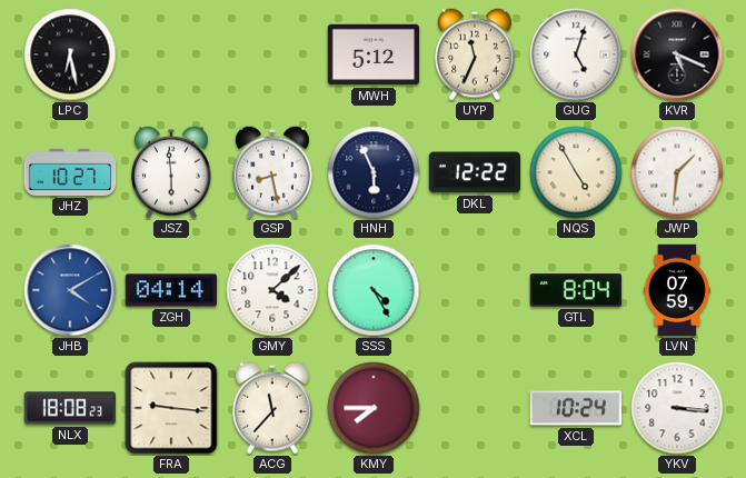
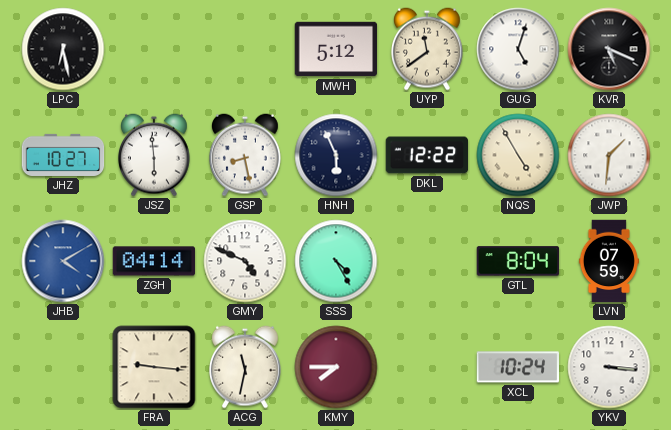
UYP: 11:34 -> 11:39
GMY: 4:08 -> 4:49
NLX: 18:08 -> none
ACG: 11:37 -> 11:32
